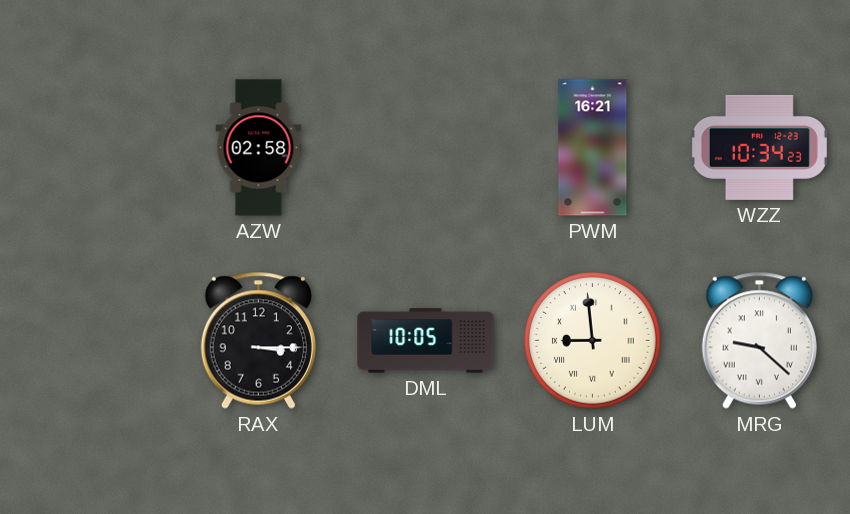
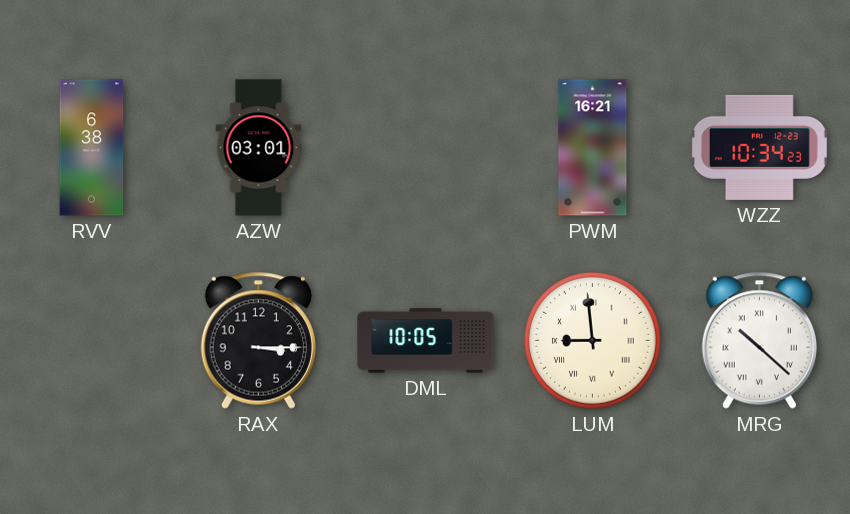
RVV: none -> 6:38
AZW: 02:58 -> 03:01
MRG: 9:22 -> 10:22
